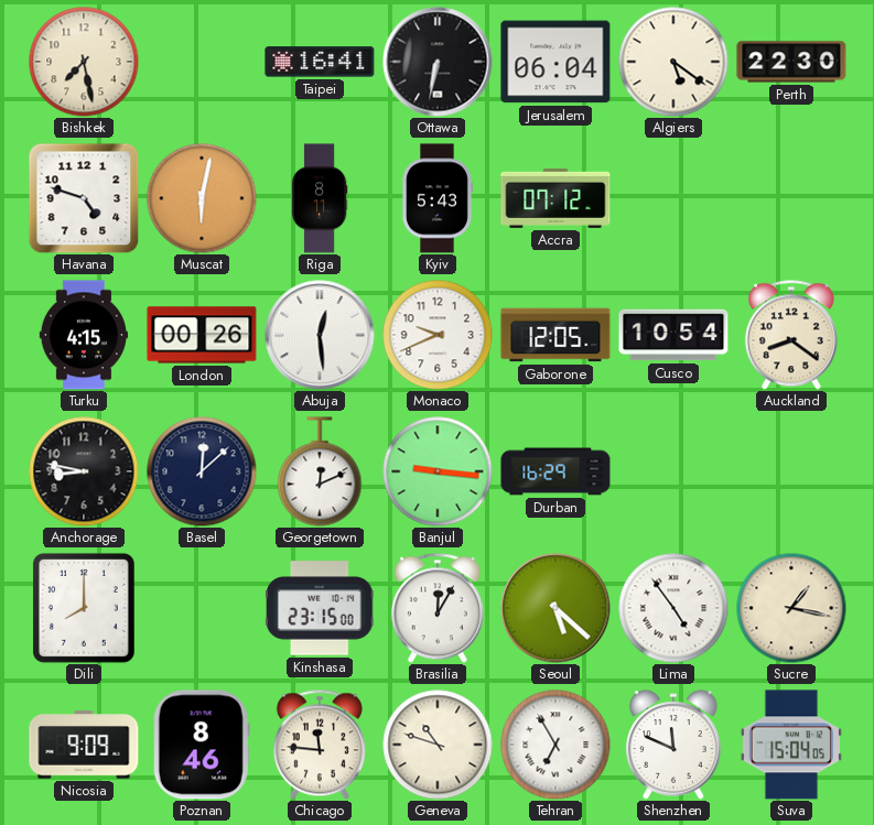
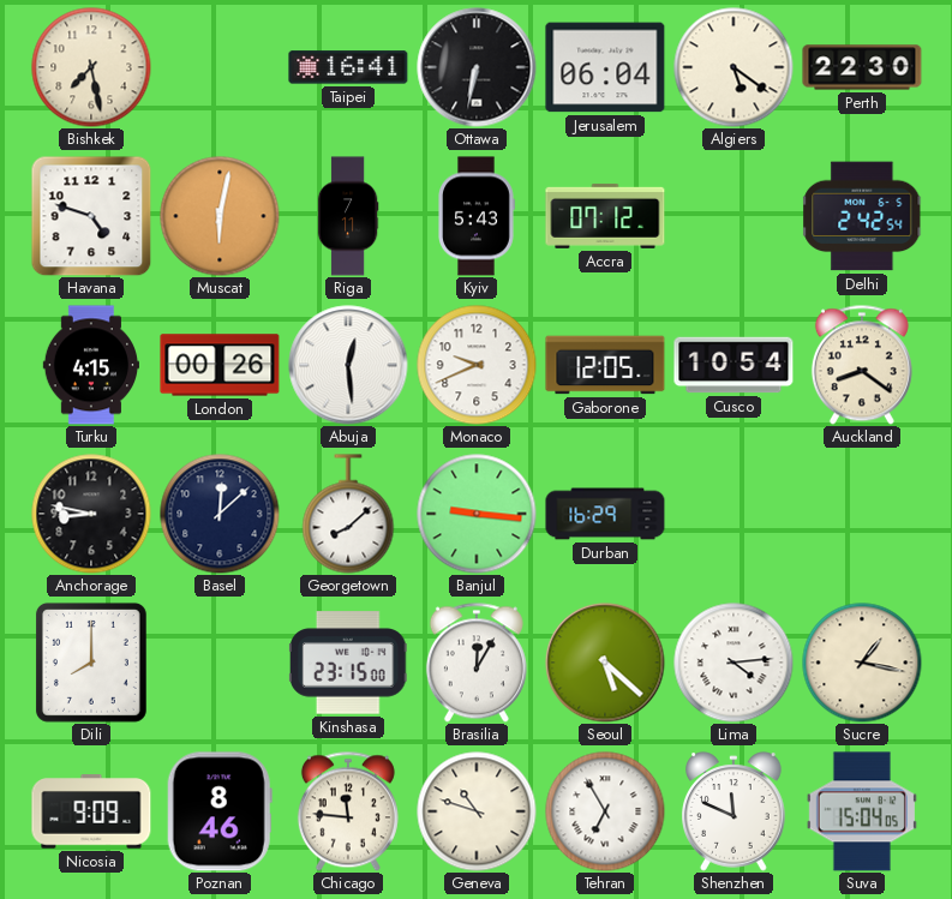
Riga: 8:11 -> 7:11
Delhi: none -> 2:42
Georgetown: 12:11 -> 8:08
Lima: 4:54 -> 4:14
